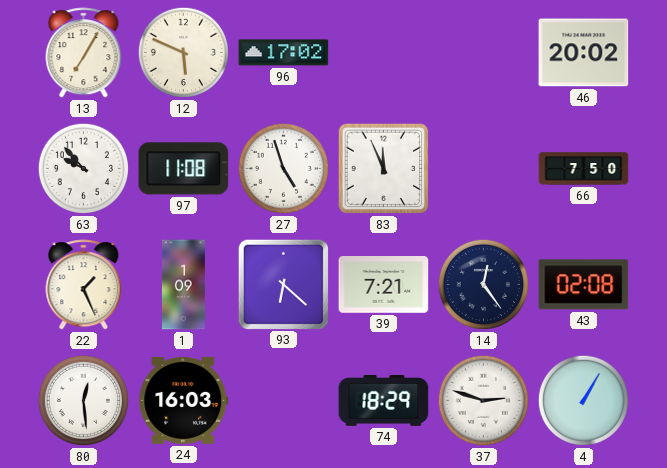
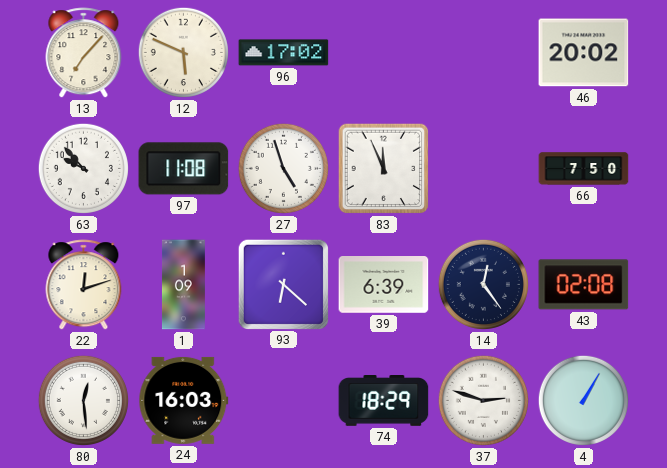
13: 7:05 -> 7:07
22: 1:26 -> 12:12
39: 7:21 -> 6:39
